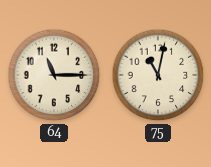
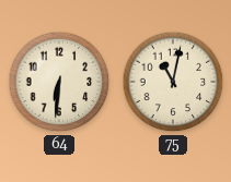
64: 11:15 -> 6:31
